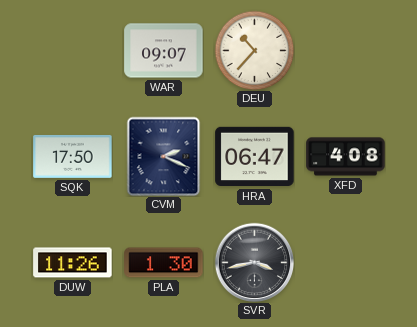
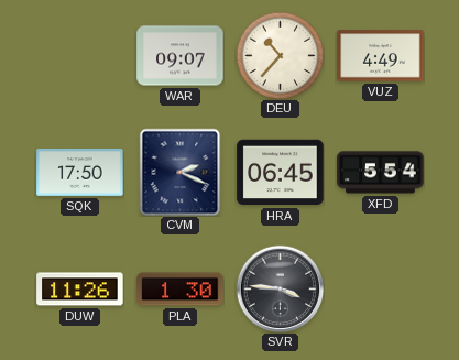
VUZ: none -> 4:49
HRA: 06:47 -> 06:45
XFD: 4:08 -> 5:54
SVR: 3:43 -> 3:46
